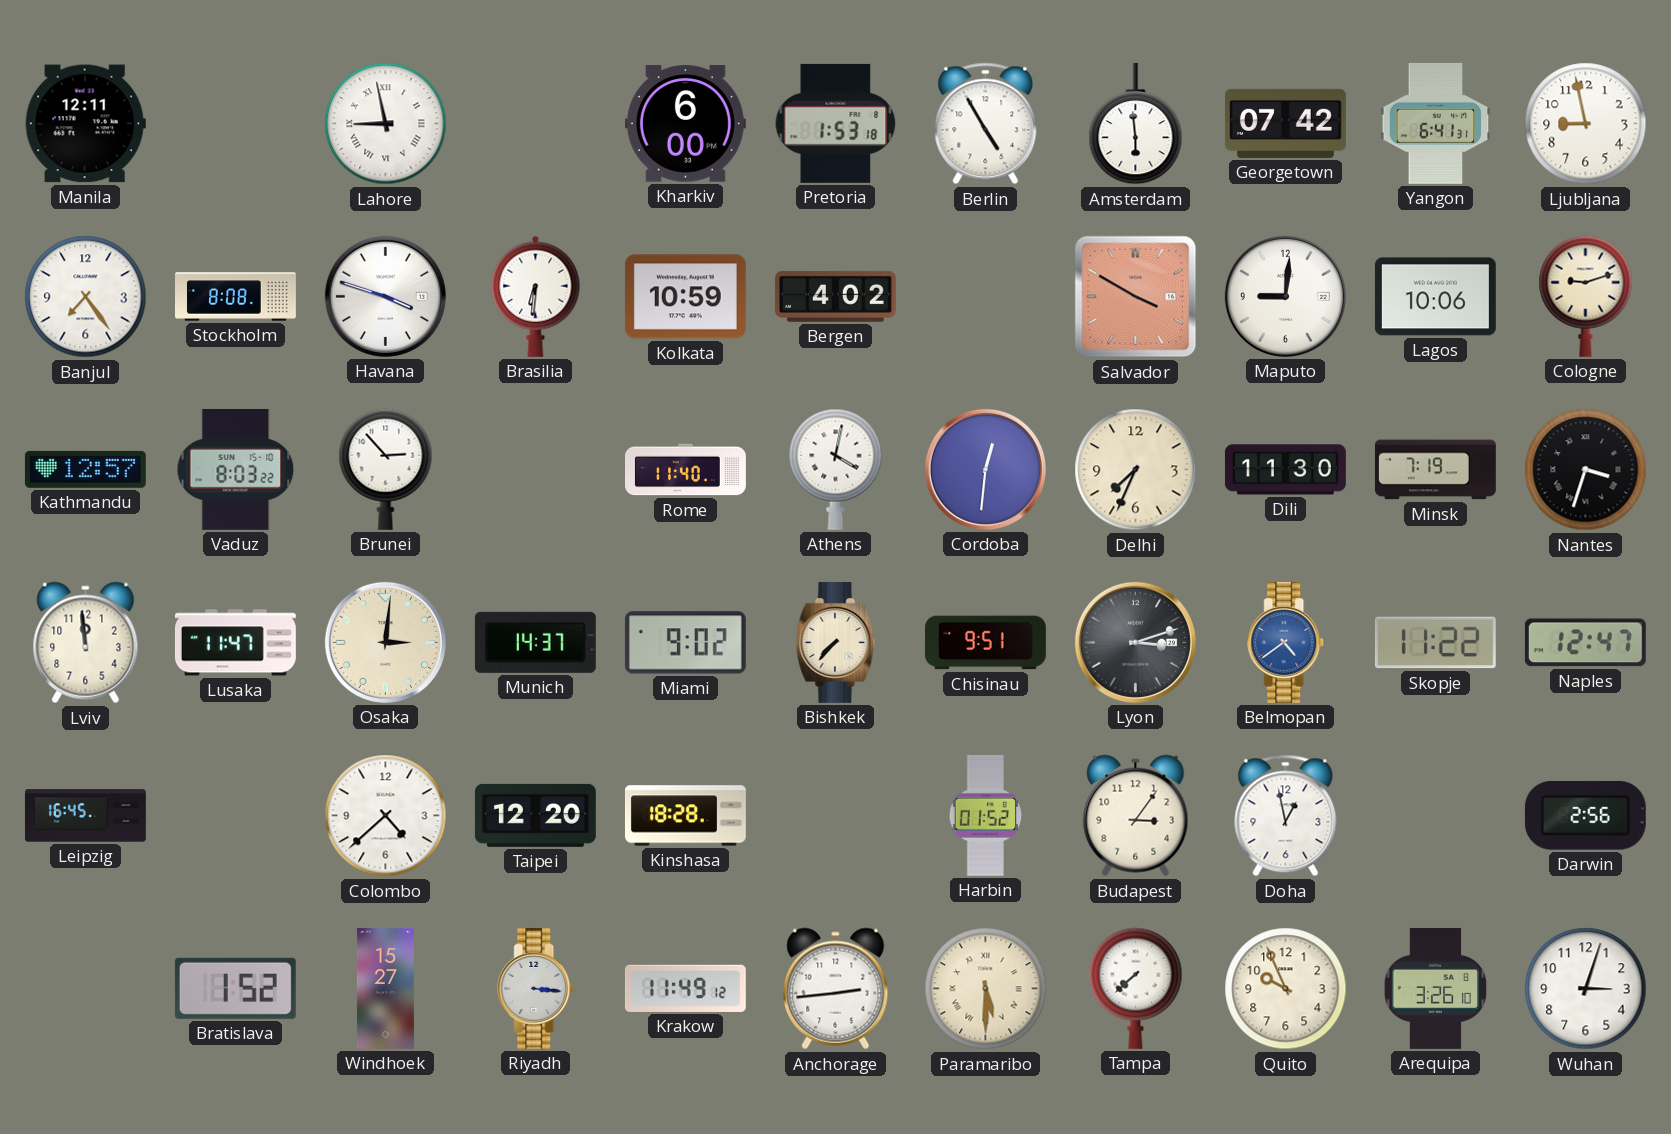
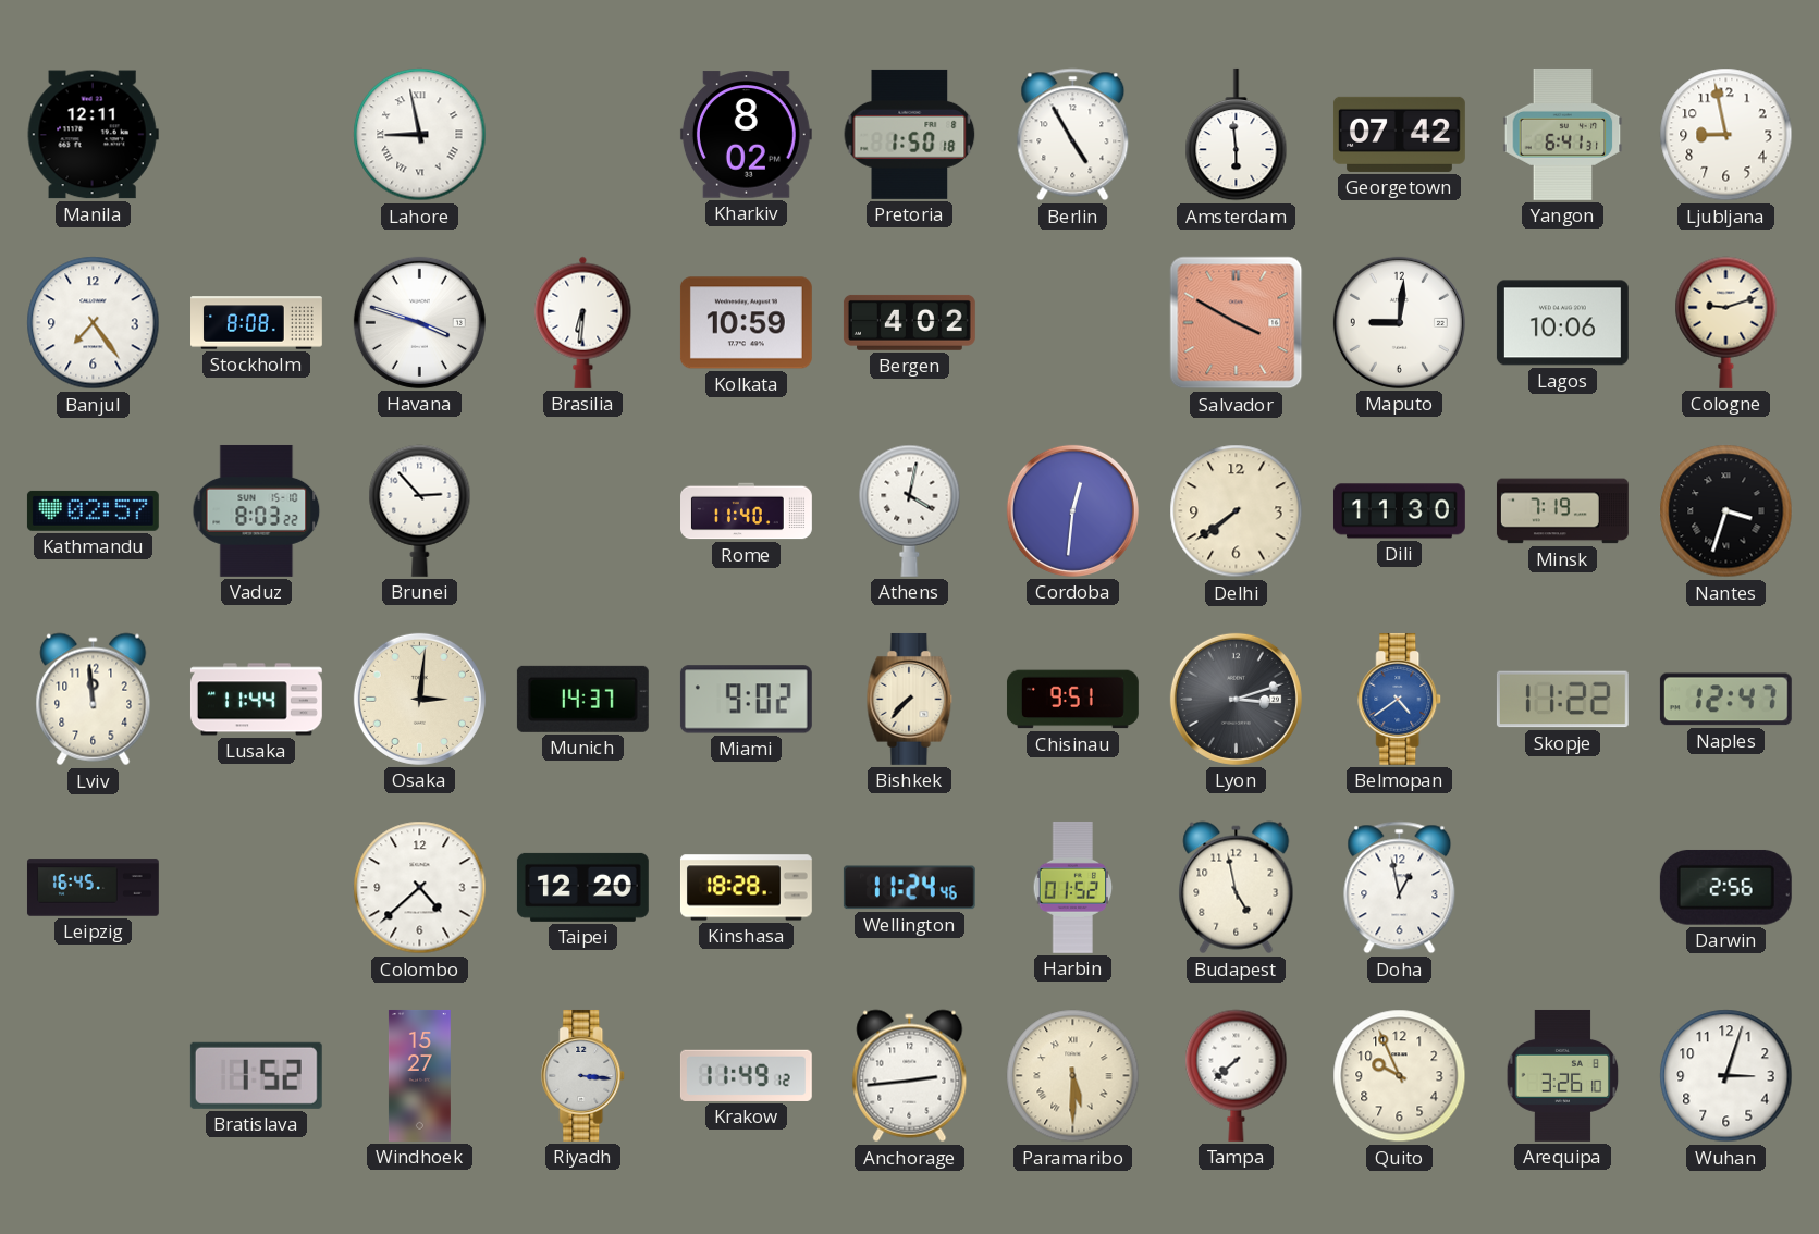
Kharkiv: 6:00 -> 8:02
Pretoria: 1:53 -> 1:50
Kathmandu: 12:57 -> 02:57
Delhi: 7:34 -> 7:39
Lusaka: 11:47 -> 11:44
Wellington: none -> 11:24
Budapest: 3:06 -> 4:58
